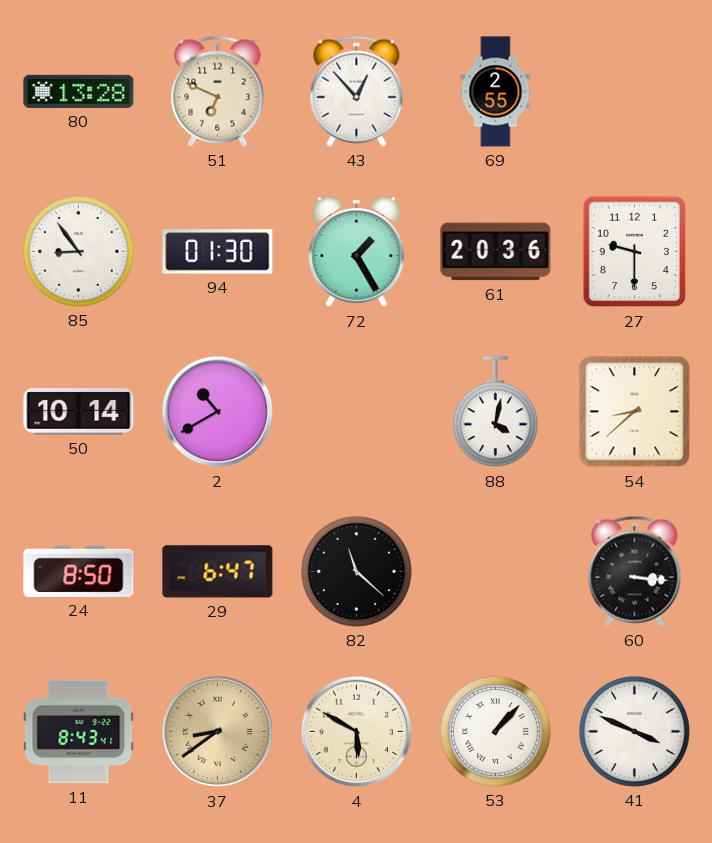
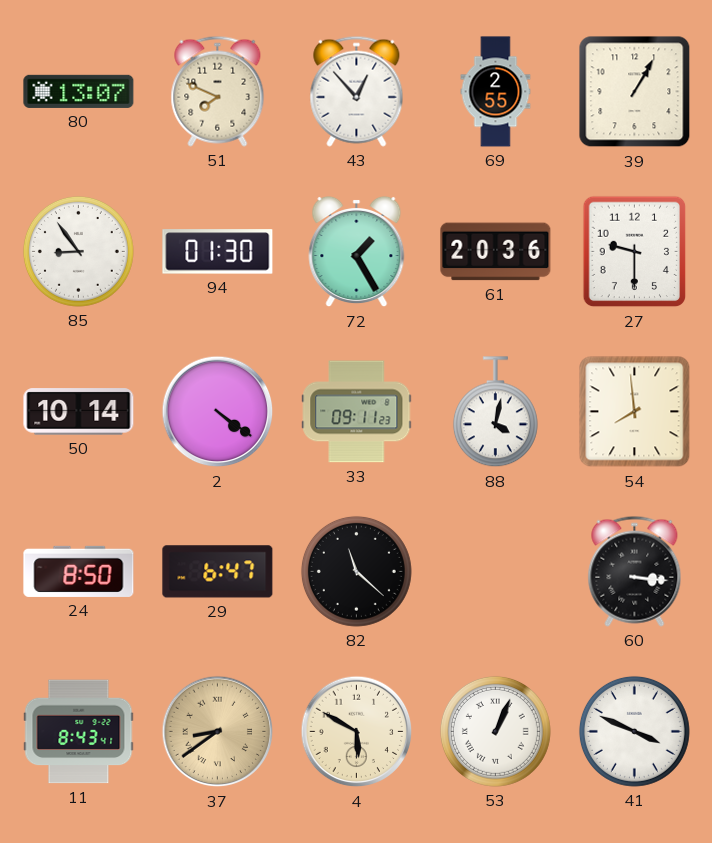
80: 13:28 -> 13:07
51: 6:49 -> 7:49
39: none -> 1:05
2: 10:40 -> 4:21
33: none -> 09:11
54: 8:38 -> 7:59
53: 1:07 -> 1:04
